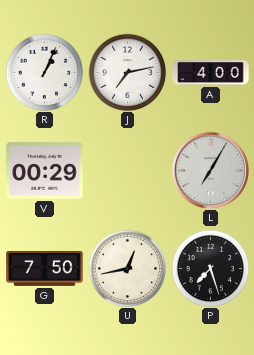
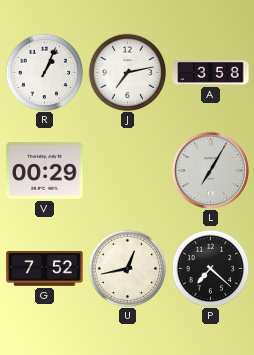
A: 4:00 -> 3:58
G: 7:50 -> 7:52
P: 7:27 -> 7:22
